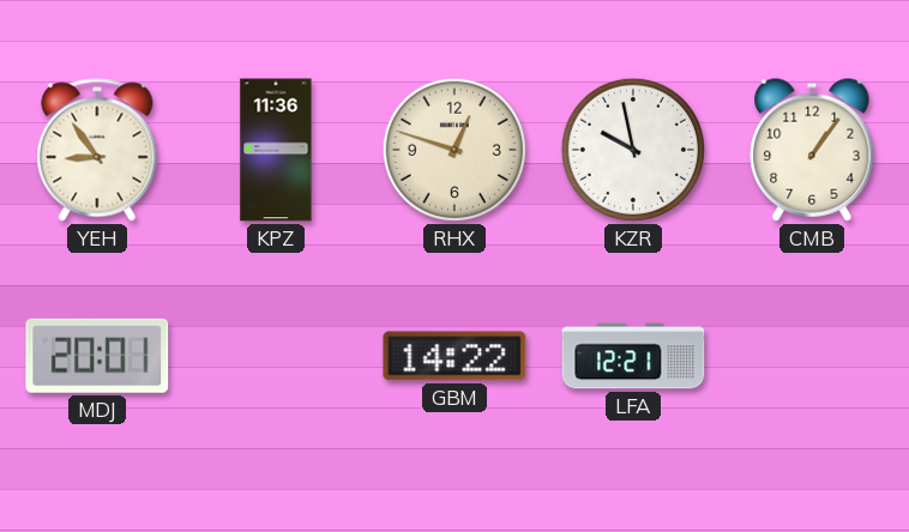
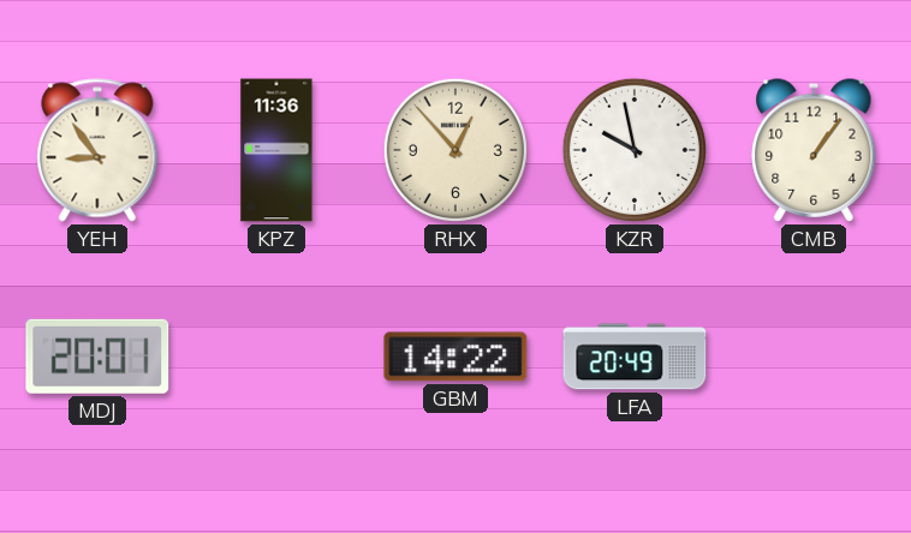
RHX: 12:48 -> 12:53
LFA: 12:21 -> 20:49
